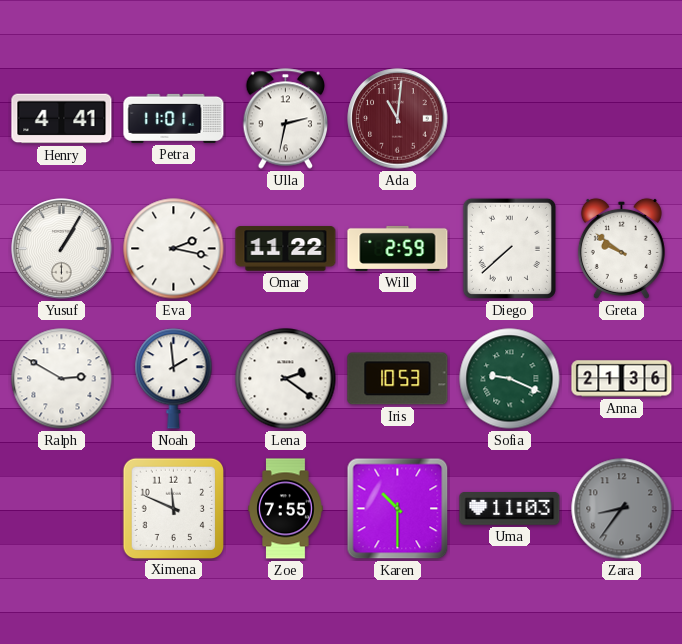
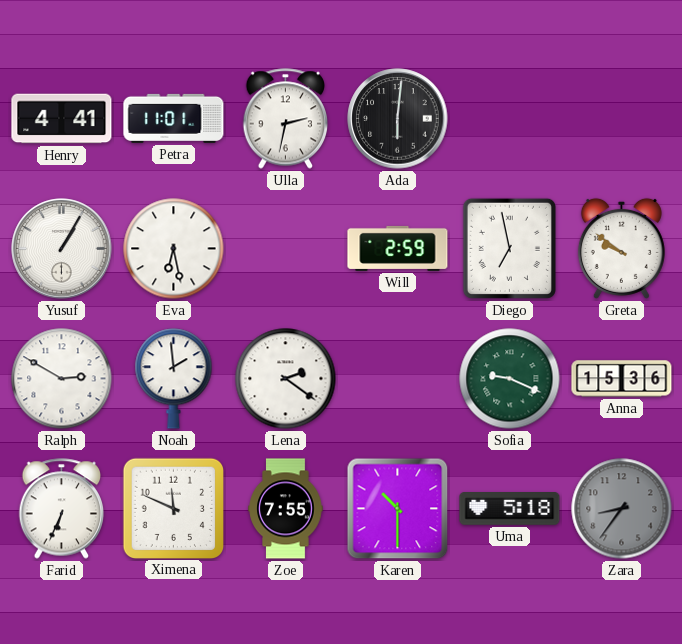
Ada: 11:01 -> 6:01
Ada dial: burgundy -> black
Eva: 2:17 -> 6:28
Omar: 11:22 -> none
Diego: 7:38 -> 6:58
Iris: 10:53 -> none
Anna: 21:36 -> 15:36
Farid: none -> 6:34
Uma: 11:03 -> 5:18
